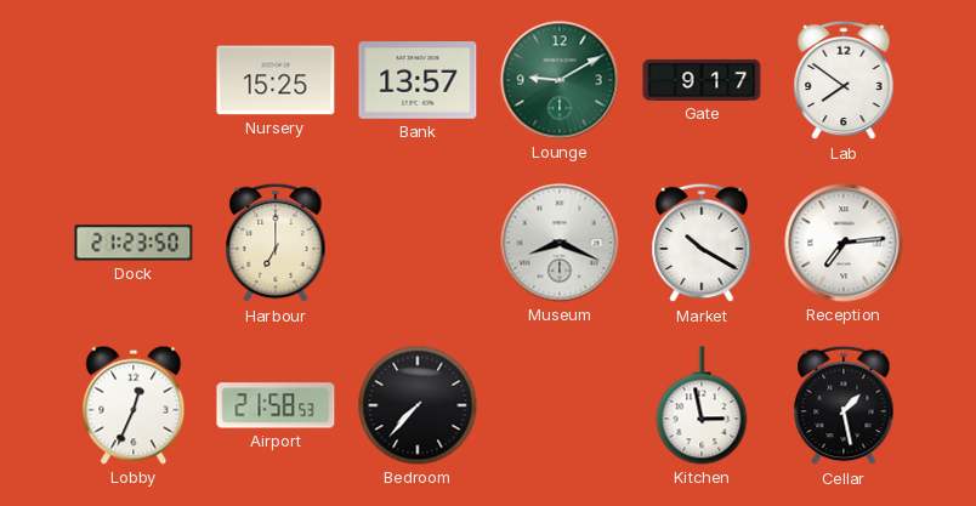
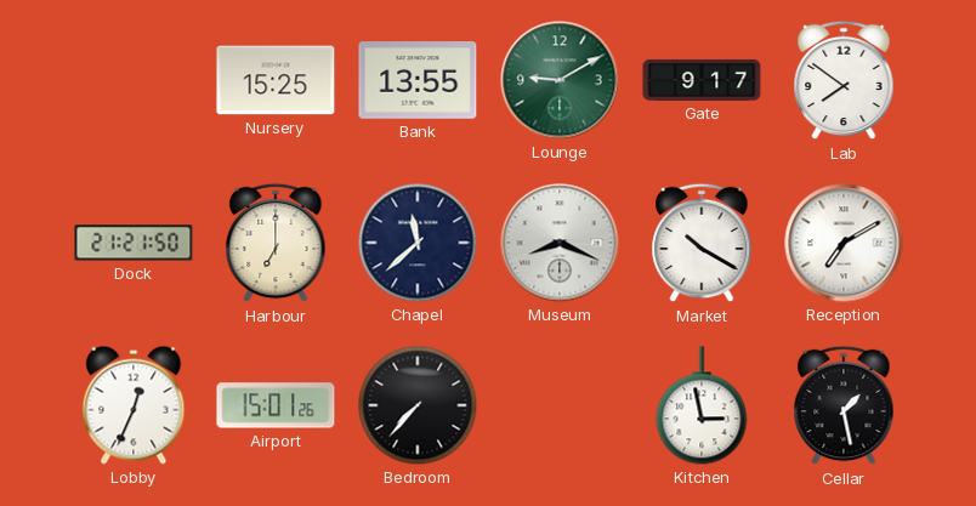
Bank: 13:57 -> 13:55
Dock: 21:23 -> 21:21
Chapel: none -> 11:38
Reception: 7:14 -> 7:10
Airport: 21:58 -> 15:01
